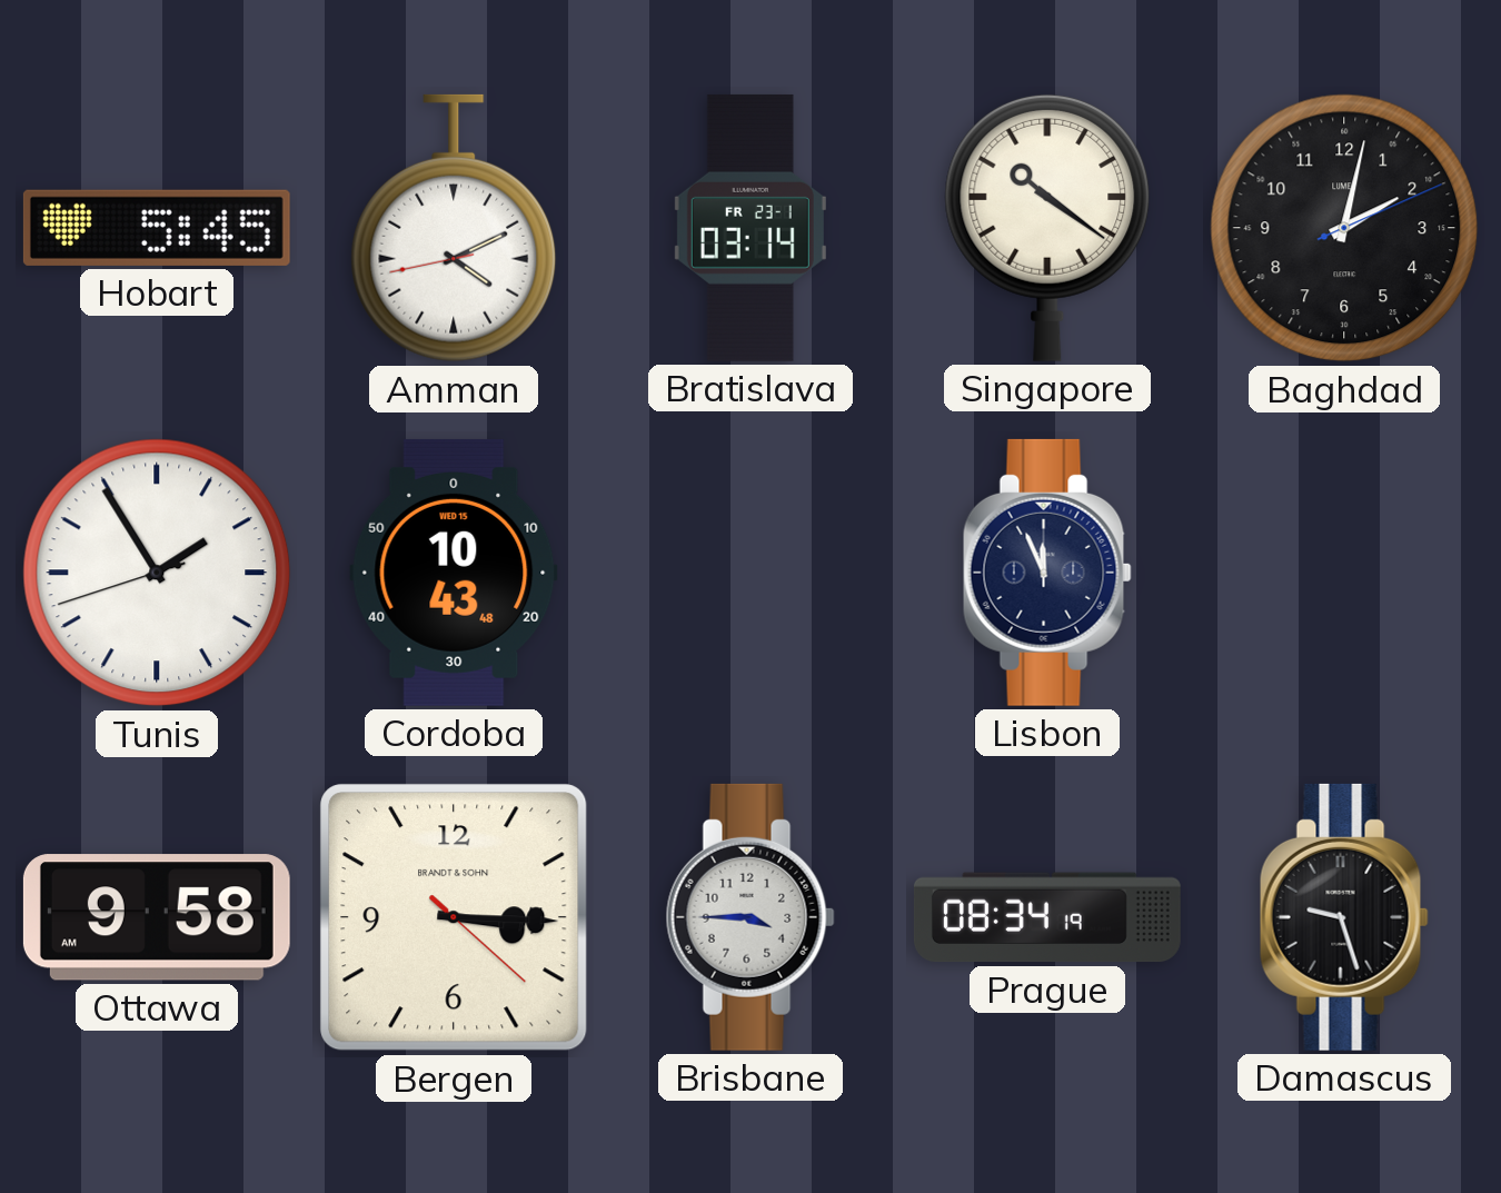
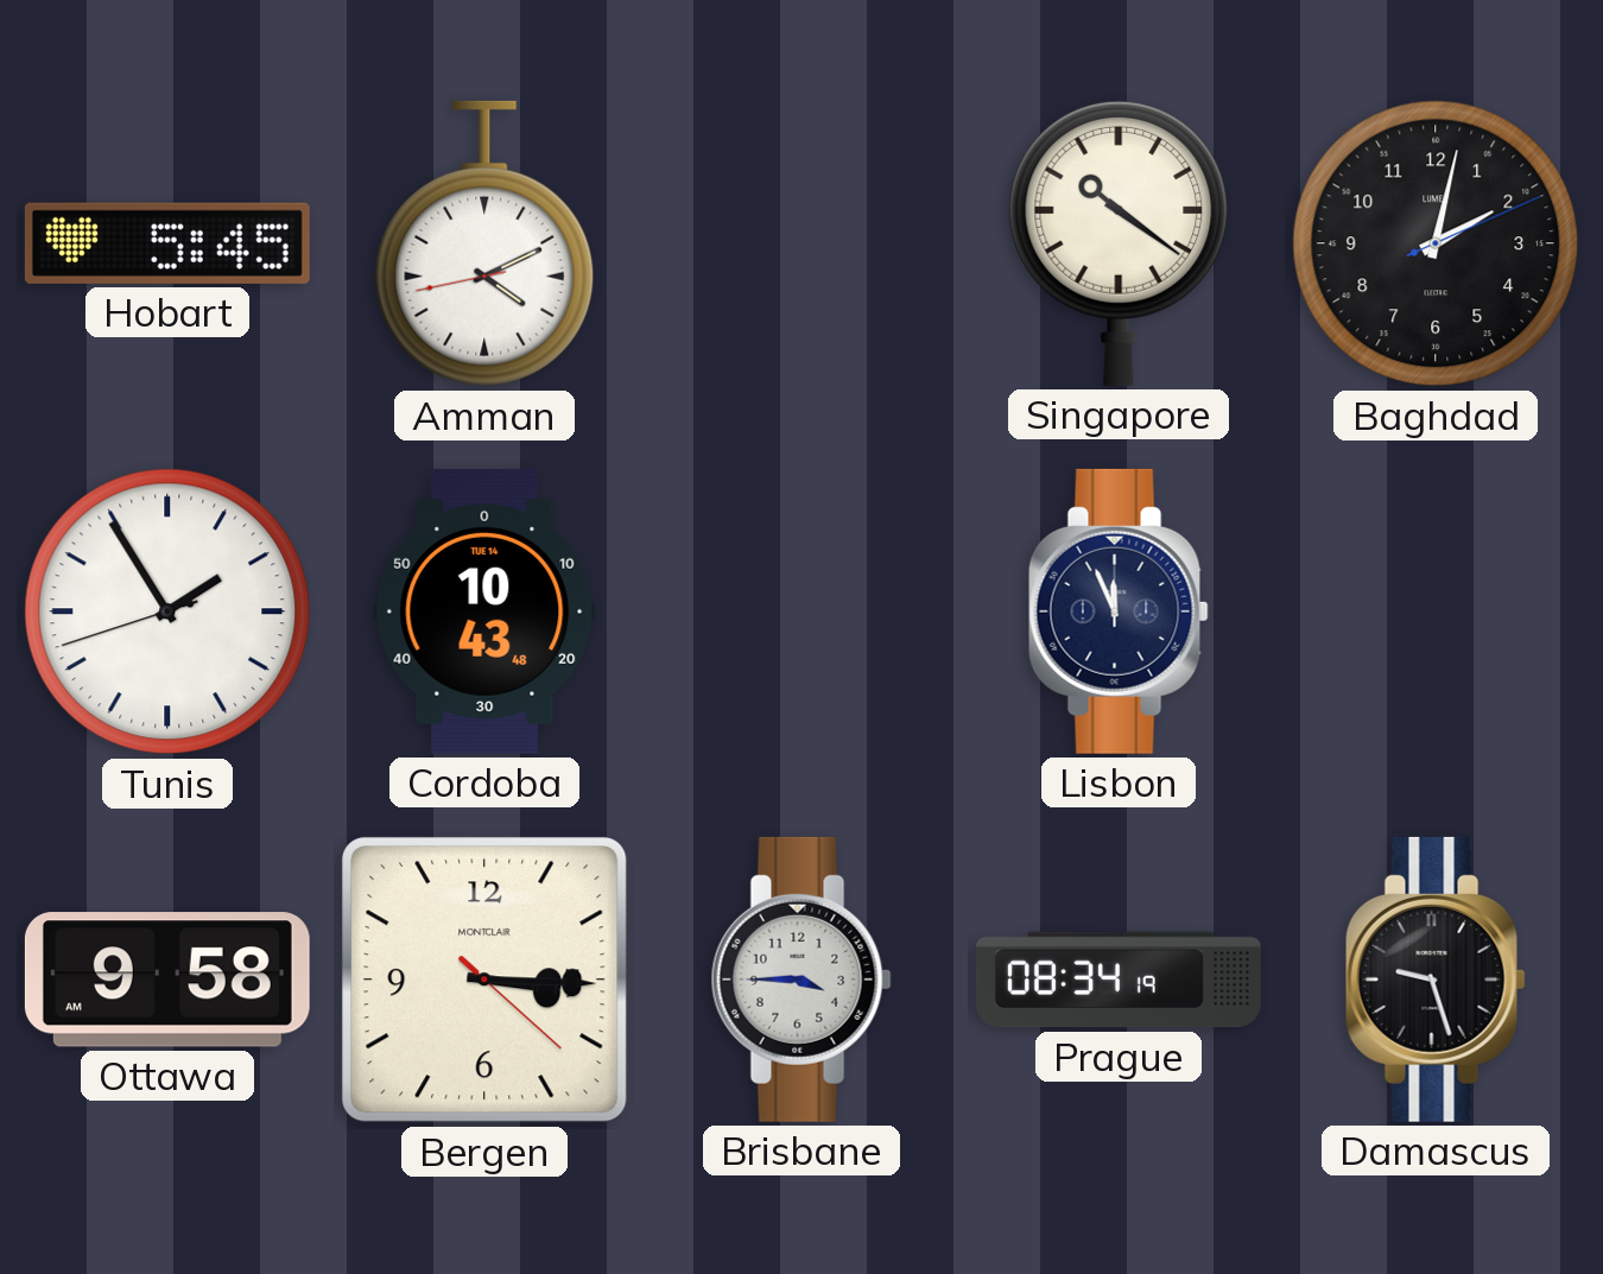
Bratislava: 03:14 -> none
Cordoba date: WED 15 -> TUE 14
Bergen brand: BRANDT & SOHN -> MONTCLAIR
